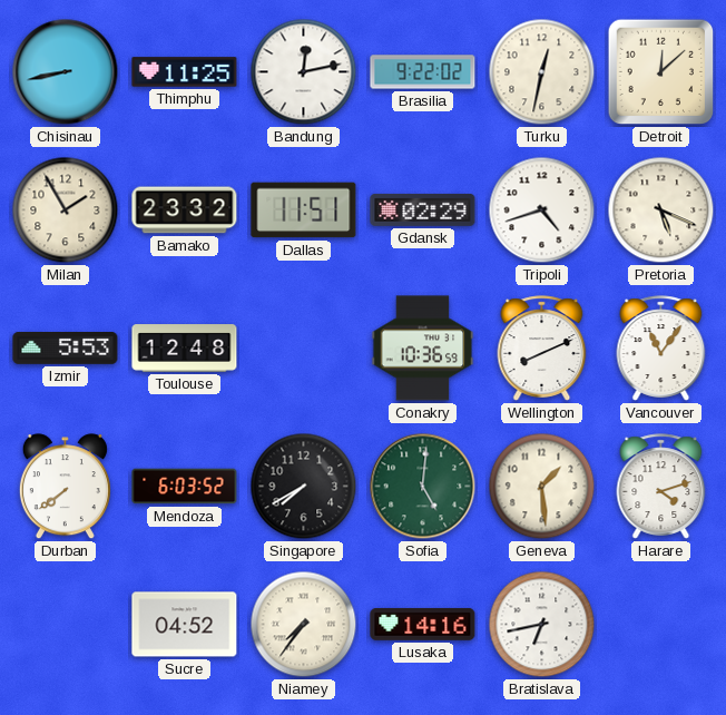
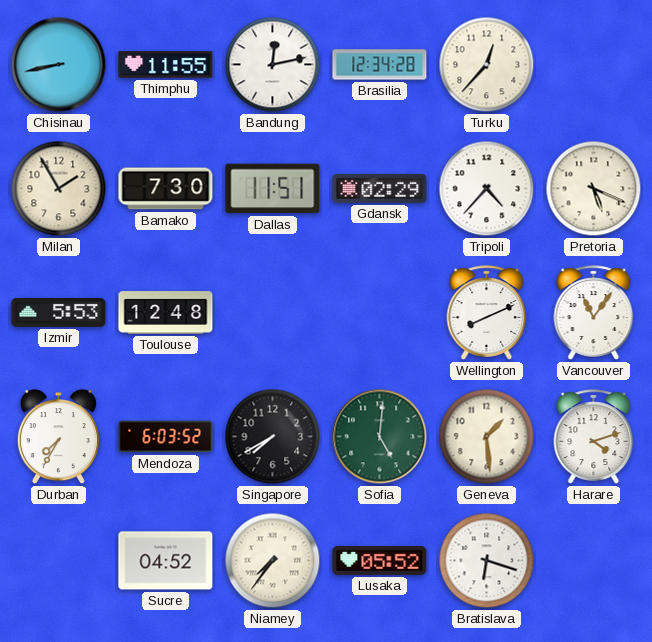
Thimphu: 11:25 -> 11:55
Brasilia: 9:22 -> 12:34
Turku: 12:32 -> 12:37
Detroit: 12:08 -> none
Bamako: 23:32 -> 7:30
Tripoli: 4:42 -> 4:37
Conakry: 10:36 -> none
Durban: 7:39 -> 7:35
Lusaka: 14:16 -> 05:52
Bratislava: 6:43 -> 6:18
